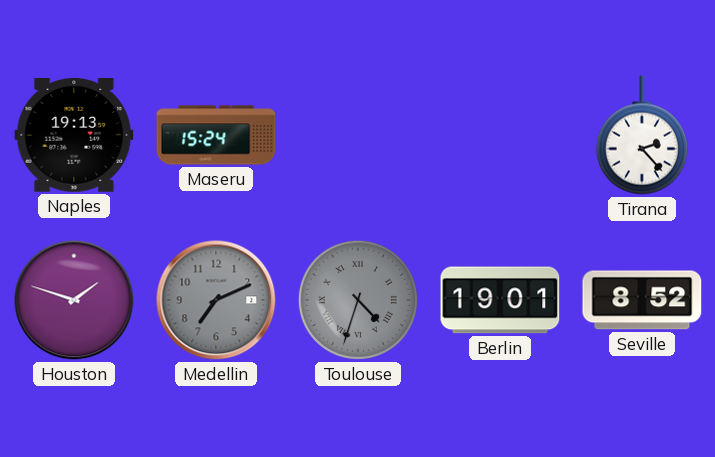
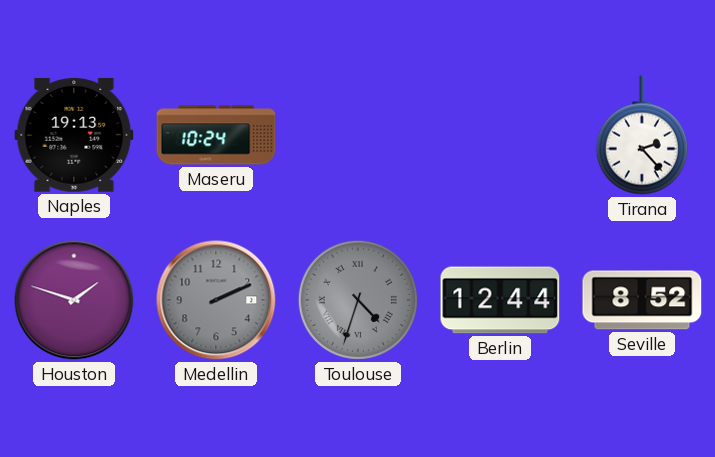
Maseru: 15:24 -> 10:24
Medellin: 7:11 -> 2:11
Berlin: 19:01 -> 12:44
